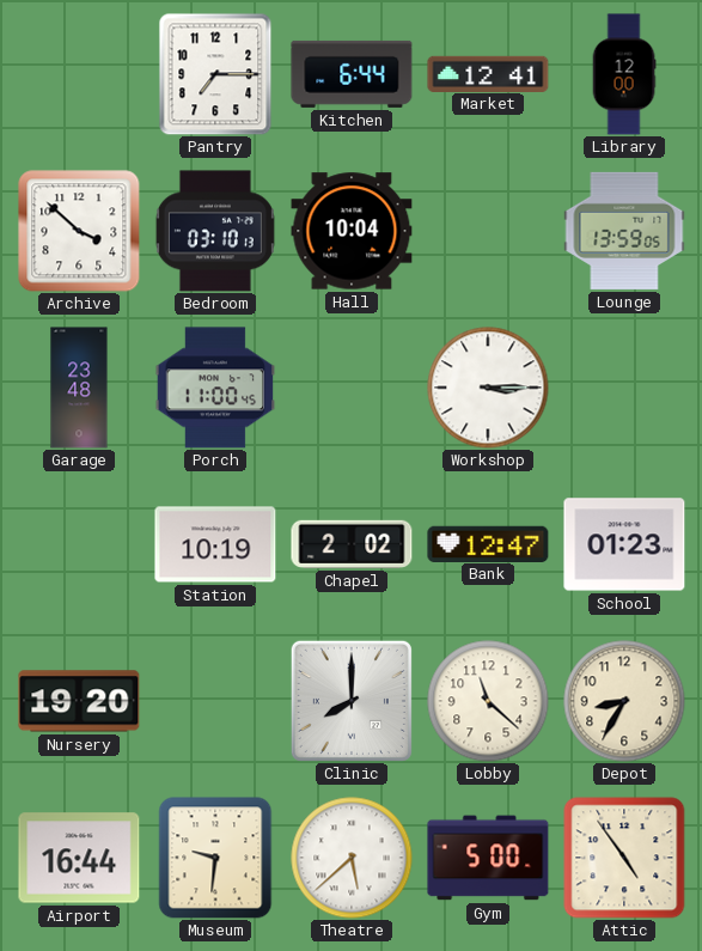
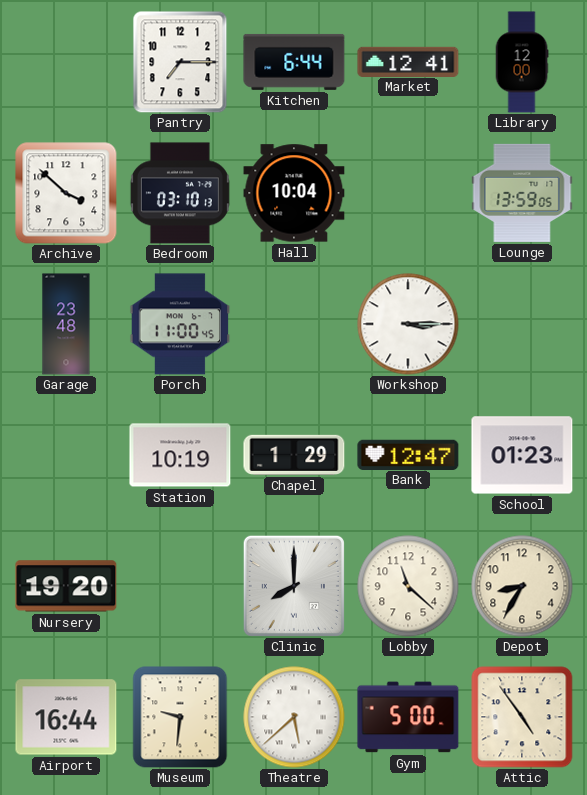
Chapel: 2:02 -> 1:29
